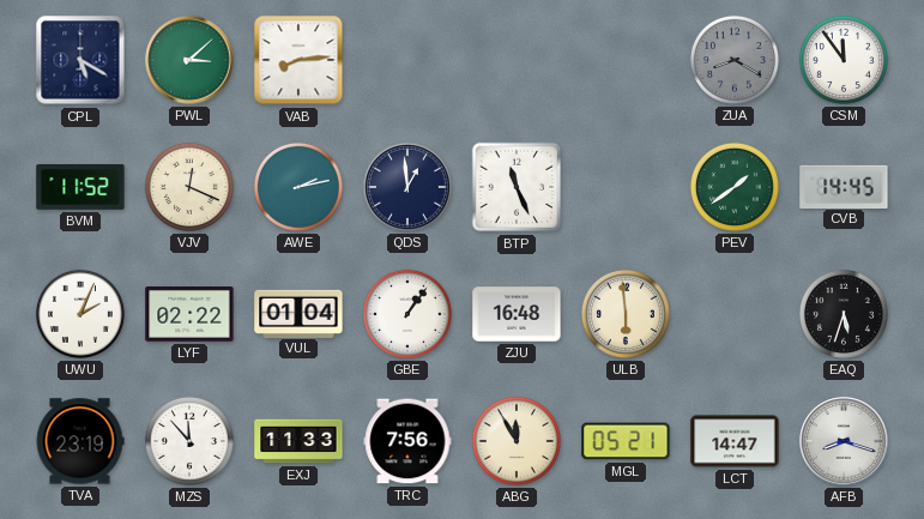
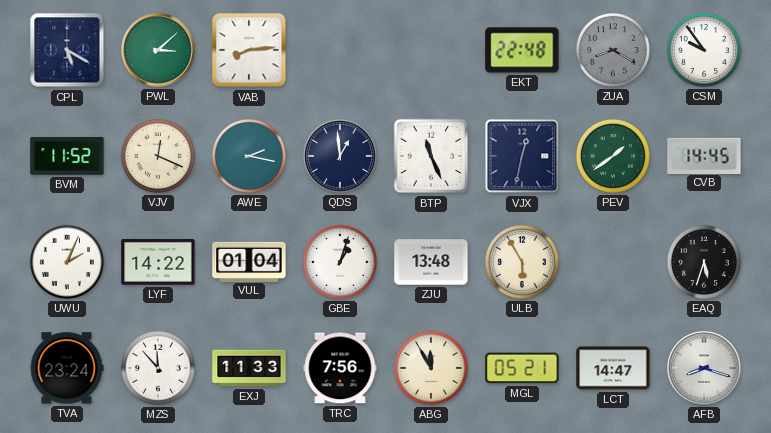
EKT: none -> 22:48
CSM: 11:54 -> 9:54
AWE: 2:13 -> 2:17
VJX: none -> 12:32
LYF: 02:22 -> 14:22
GBE: 1:06 -> 1:03
ZJU: 16:48 -> 13:48
ULB: 5:59 -> 5:55
TVA: 23:19 -> 23:24
